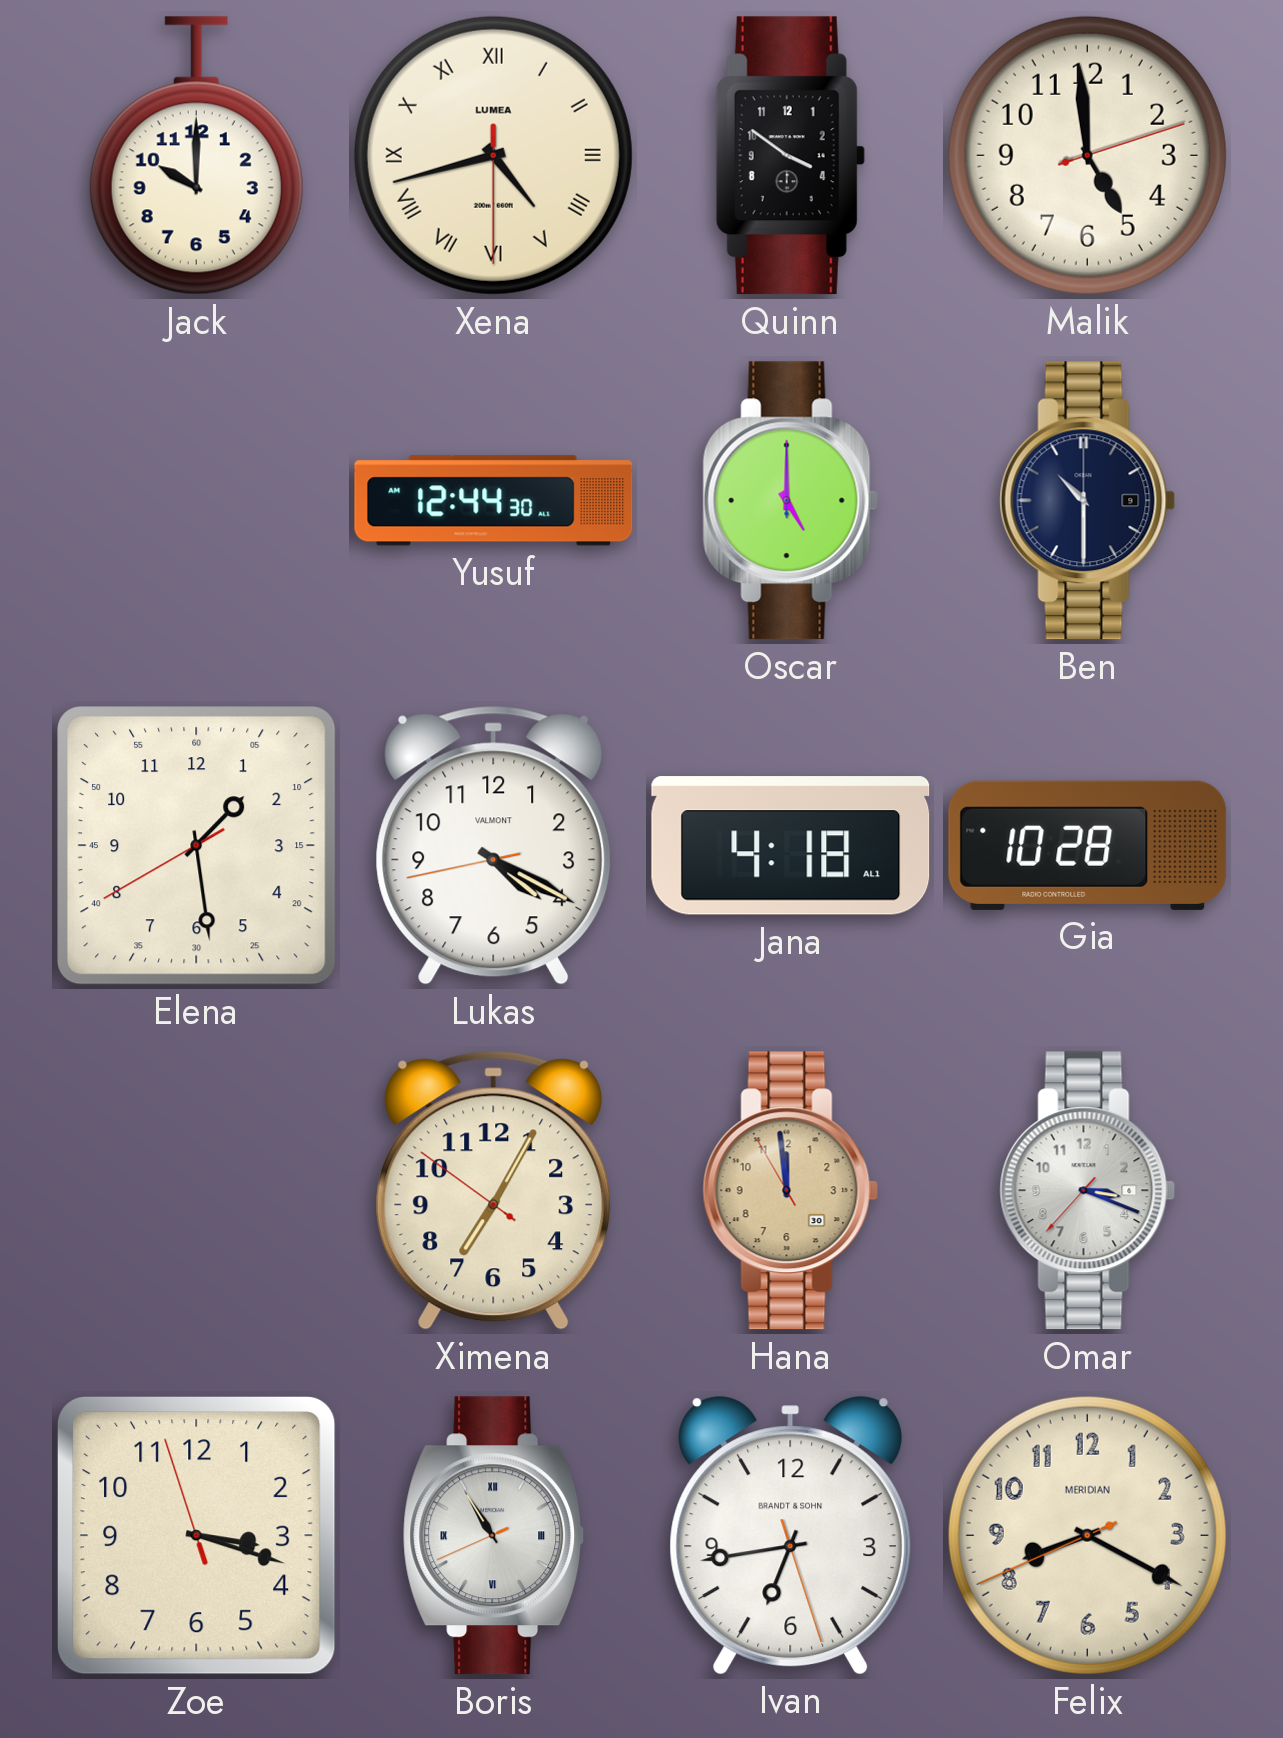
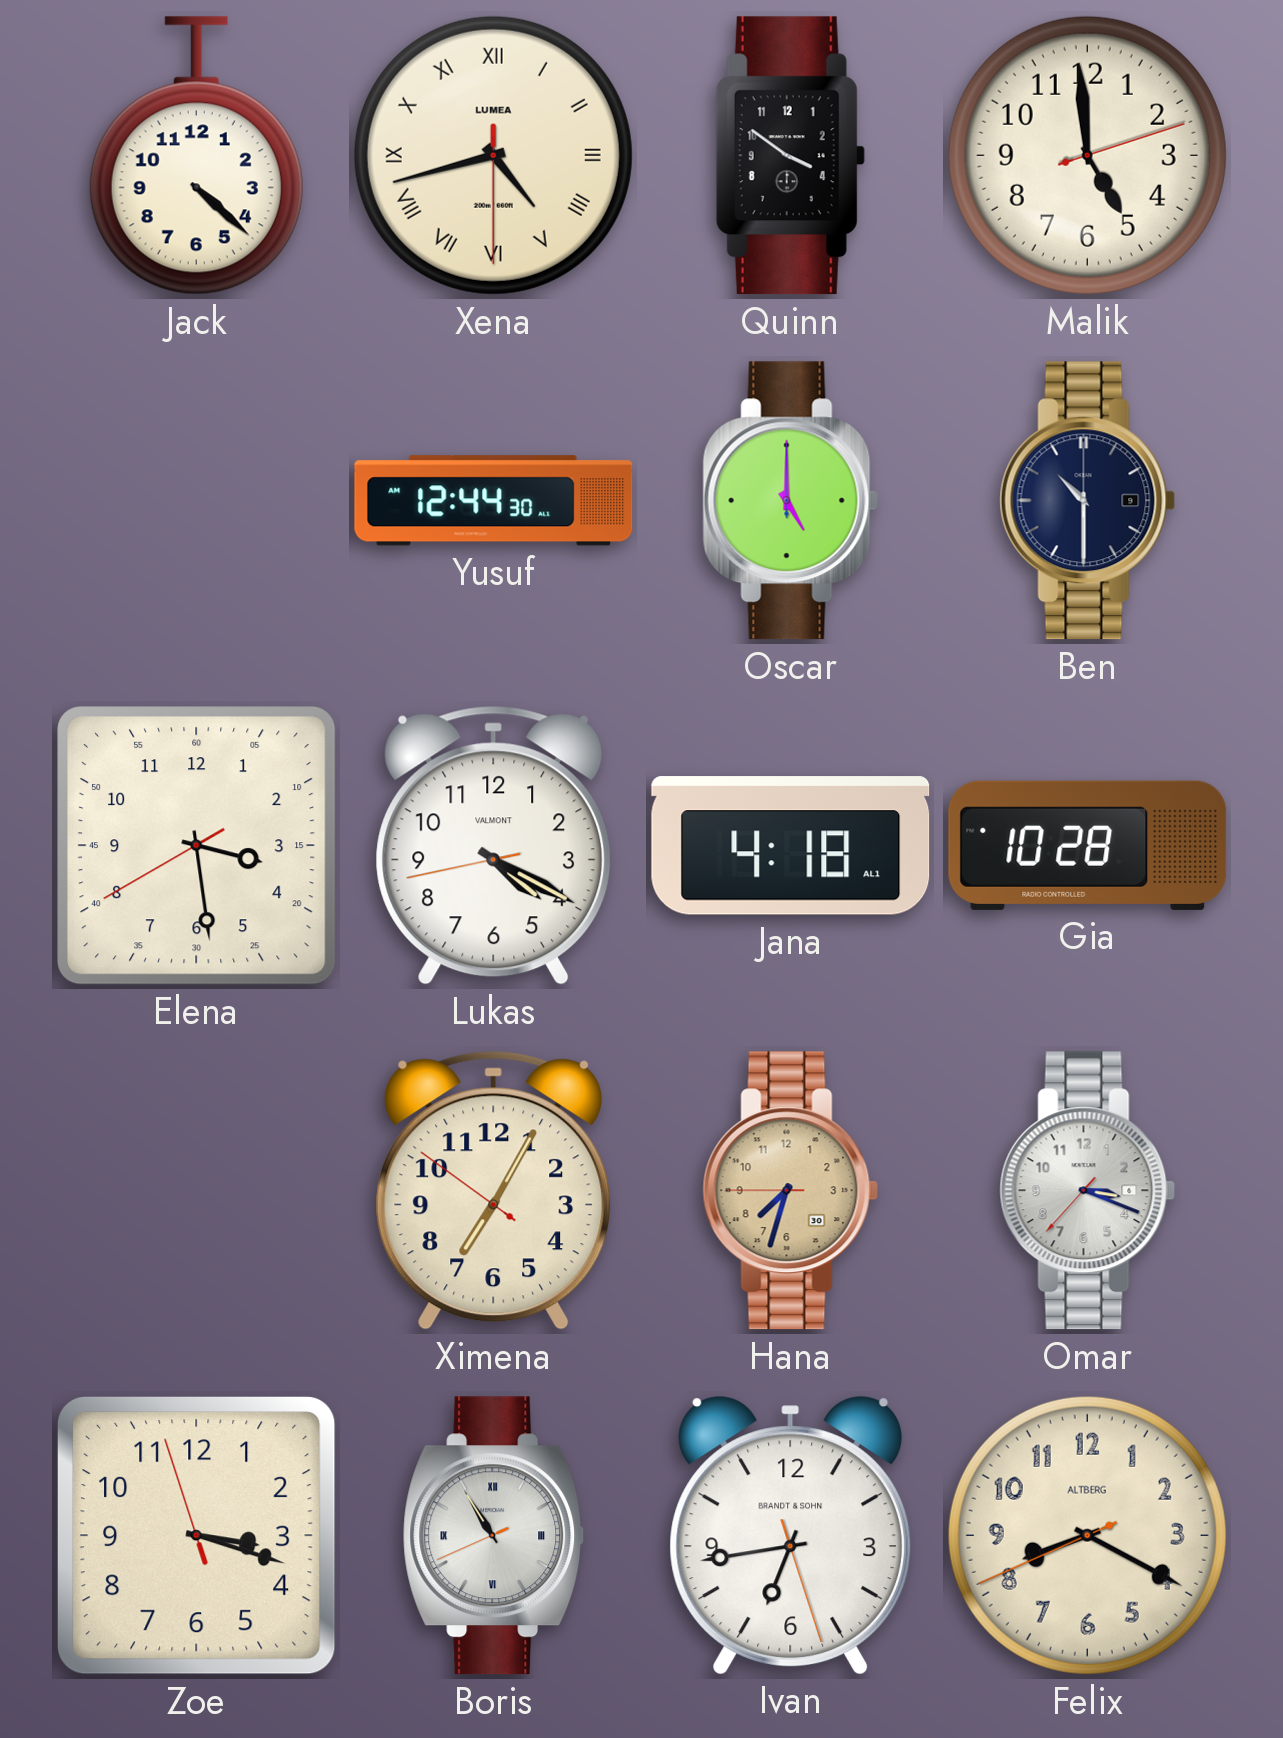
Jack: 10:00 -> 4:22
Elena: 1:28 -> 3:28
Hana: 11:58 -> 7:32
Felix brand: MERIDIAN -> ALTBERG
